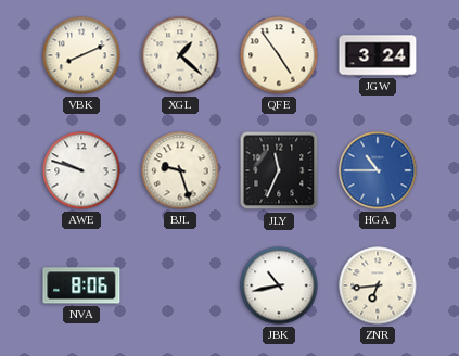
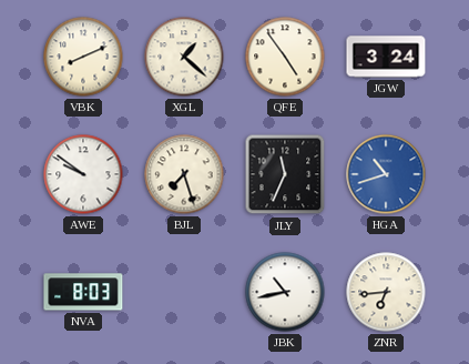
AWE: 9:48 -> 9:51
BJL: 9:27 -> 7:27
HGA: 10:45 -> 10:42
NVA: 8:06 -> 8:03
